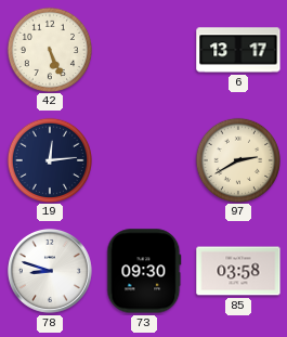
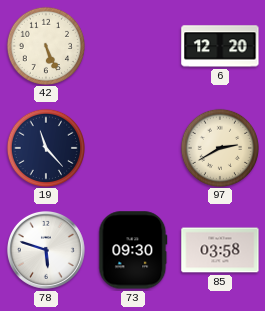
6: 13:17 -> 12:20
19: 12:14 -> 11:23
78: 8:48 -> 5:48
